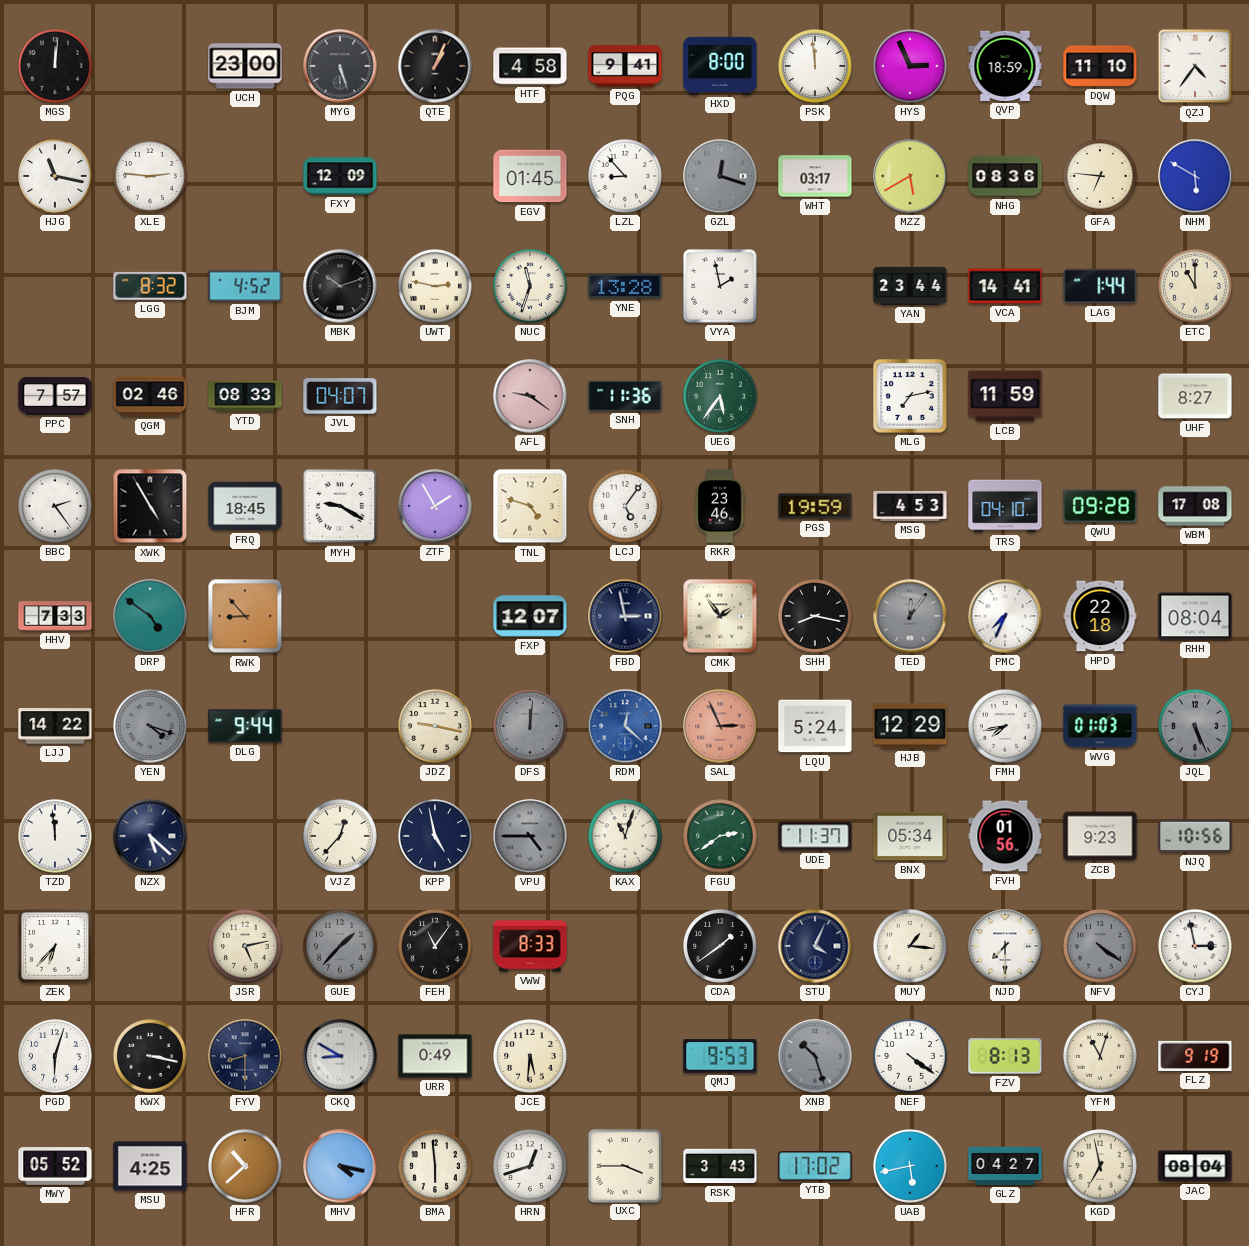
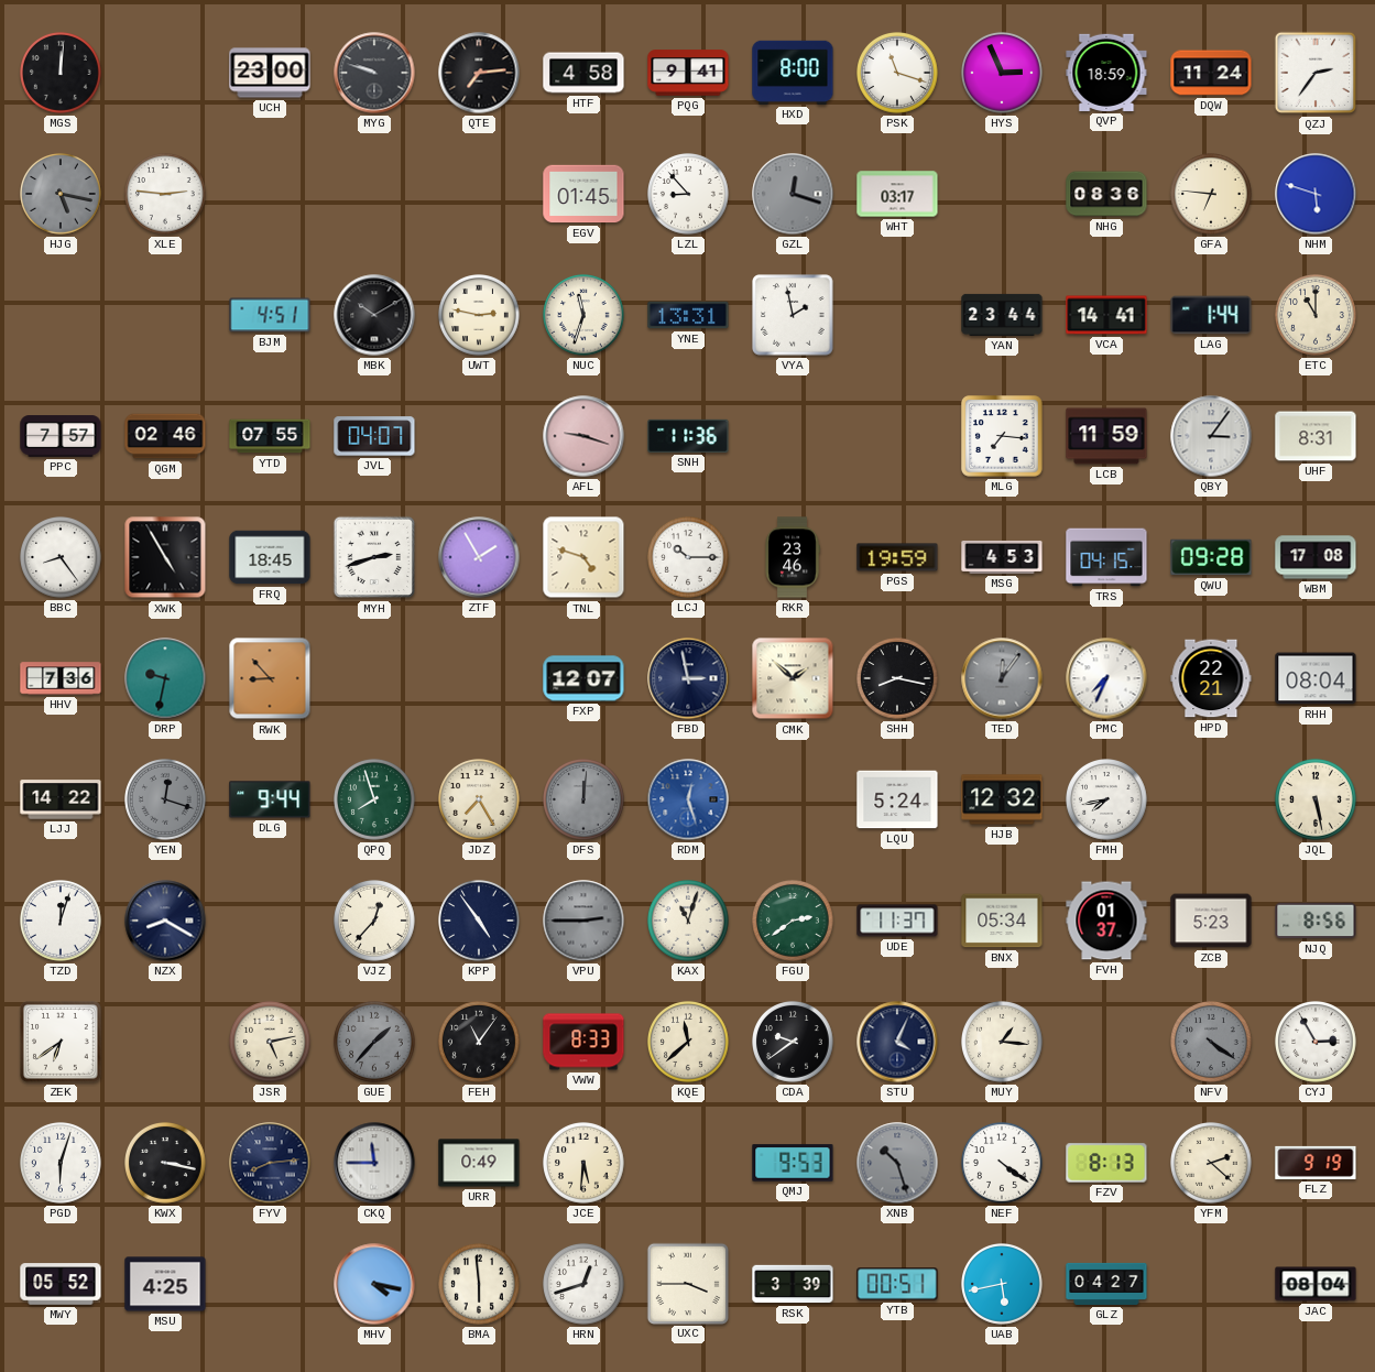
MYG: 5:27 -> 9:48
QTE: 1:04 -> 7:14
PSK: 11:59 -> 11:18
DQW: 11:10 -> 11:24
QZJ: 4:36 -> 2:36
HJG: 11:17 -> 5:17
HJG dial: white -> grey
FXY: 12:09 -> none
MZZ: 5:40 -> none
NHM: 5:50 -> 5:48
LGG: 8:32 -> none
BJM: 4:52 -> 4:51
MBK: 10:12 -> 10:10
YNE: 13:28 -> 13:31
YTD: 08:33 -> 07:55
AFL: 9:21 -> 9:18
UEG: 5:36 -> none
MLG: 7:13 -> 7:16
QBY: none -> 3:06
UHF: 8:27 -> 8:31
BBC: 2:24 -> 8:24
MYH: 9:20 -> 2:42
LCJ: 5:06 -> 10:15
TRS: 04:10 -> 04:15
HHV: 7:33 -> 7:36
DRP: 4:51 -> 9:32
CMK: 1:54 -> 1:52
HPD: 22:18 -> 22:21
YEN: 4:18 -> 12:18
QPQ: none -> 7:57
JDZ: 9:17 -> 7:25
RDM: 12:22 -> 12:27
SAL: 2:56 -> none
HJB: 12:29 -> 12:32
WVG: 01:03 -> none
JQL: 5:26 -> 5:28
JQL dial: grey -> cream
TZD: 11:59 -> 12:03
NZX: 5:22 -> 8:20
KPP: 4:58 -> 4:54
VPU: 4:45 -> 2:45
FVH: 01:56 -> 01:37
ZCB: 9:23 -> 5:23
NJQ: 10:56 -> 8:56
ZEK: 6:37 -> 6:39
KQE: none -> 11:38
CDA: 1:39 -> 9:39
NJD: 7:30 -> none
CYJ: 2:58 -> 2:55
FYV: 8:30 -> 8:14
CKQ: 8:50 -> 11:45
YFM: 11:03 -> 2:22
HFR: 10:38 -> none
RSK: 3:43 -> 3:39
YTB: 17:02 -> 00:51
KGD: 6:58 -> none
